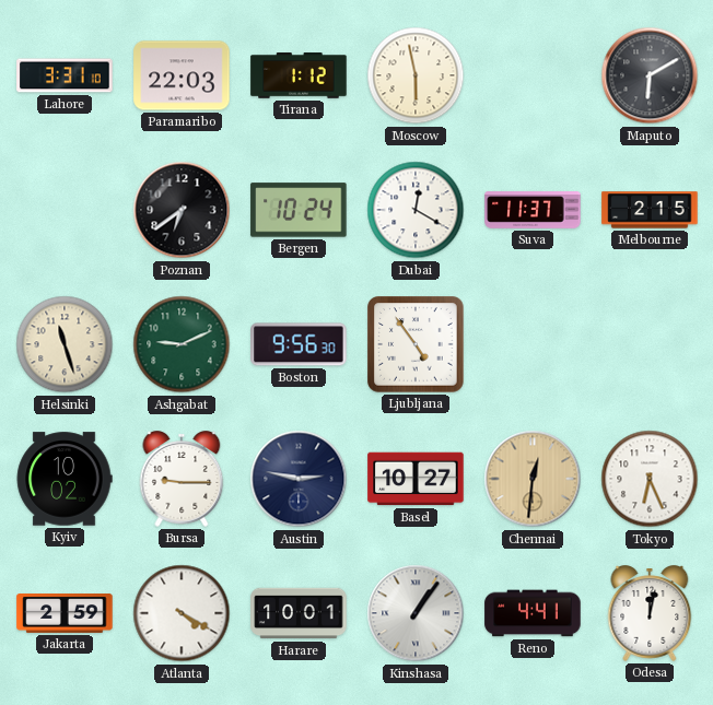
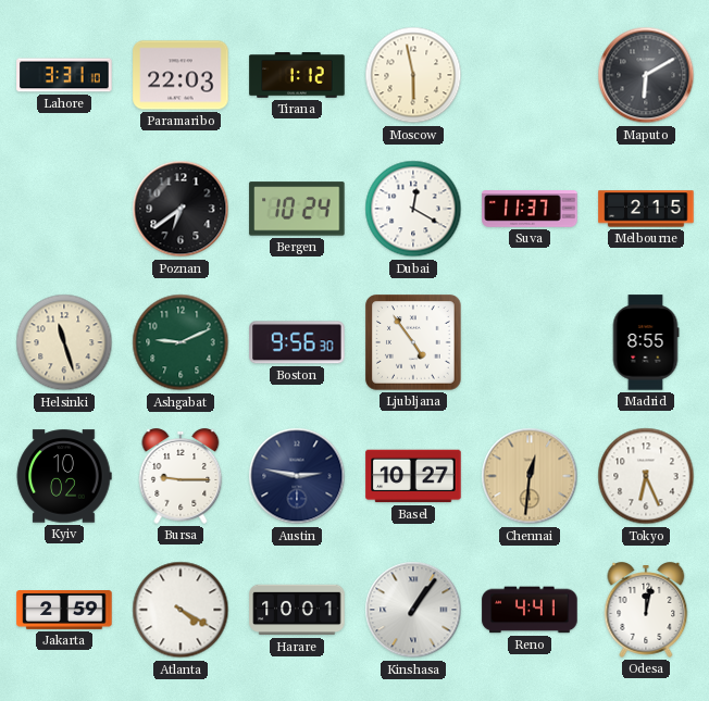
Madrid: none -> 8:55
